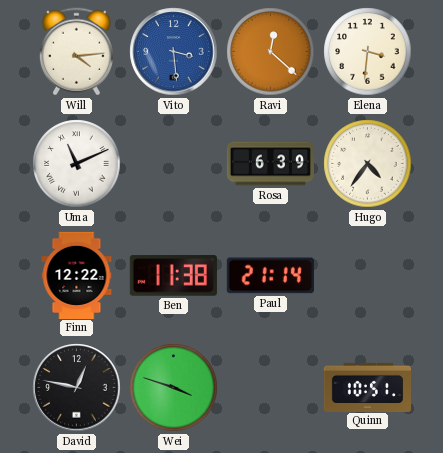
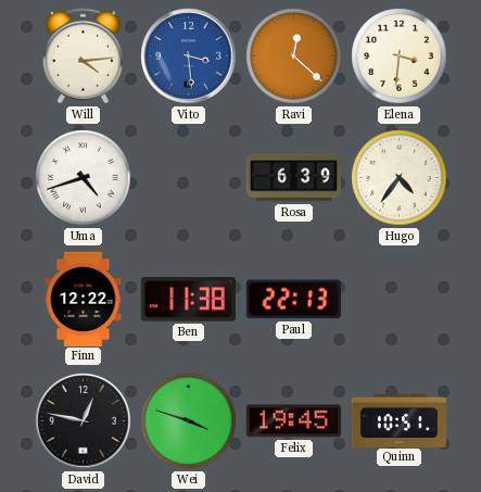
Uma: 11:11 -> 4:42
Paul: 21:14 -> 22:13
Felix: none -> 19:45
